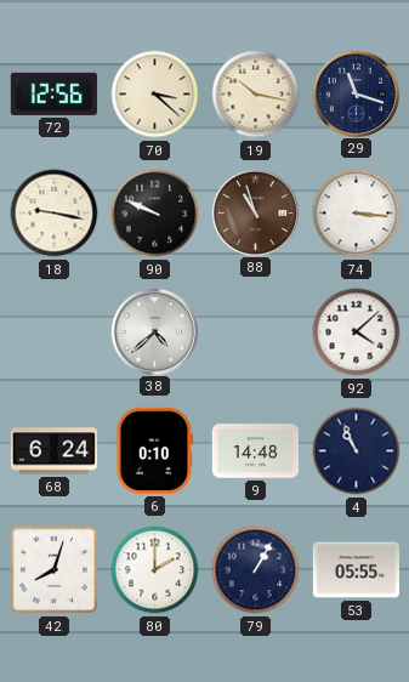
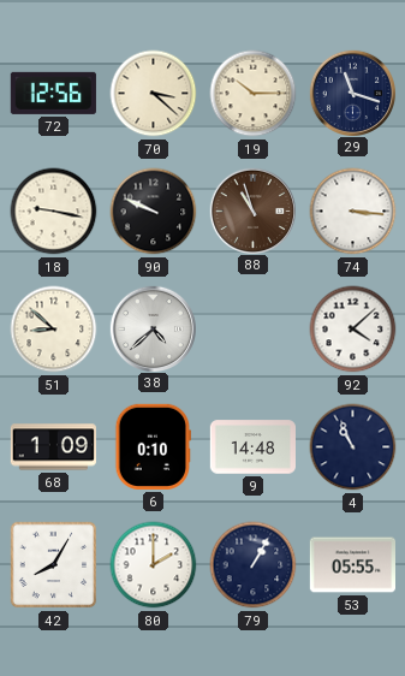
19: 10:17 -> 10:15
51: none -> 8:52
68: 6:24 -> 1:09
42: 8:03 -> 8:05
